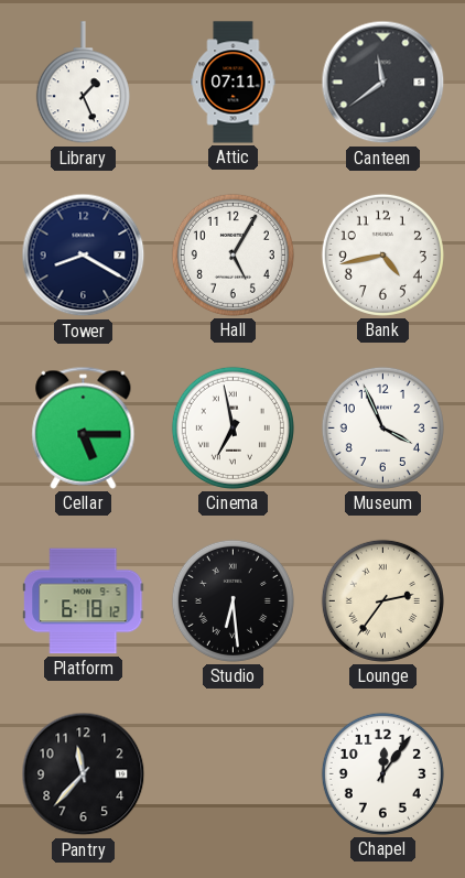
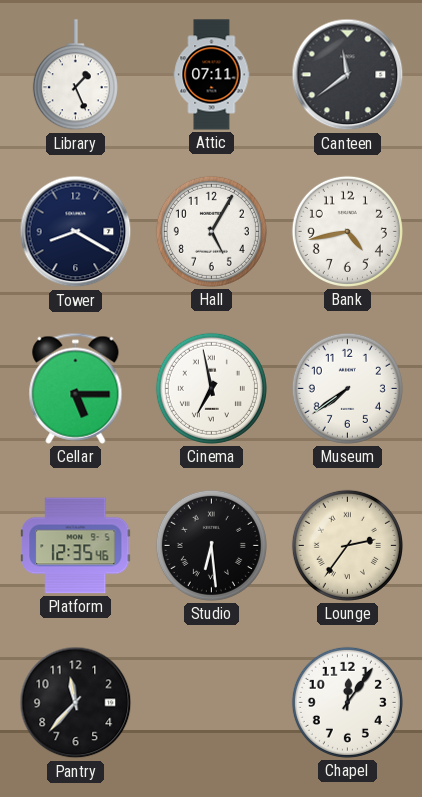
Museum: 3:56 -> 7:39
Platform: 6:18 -> 12:35
